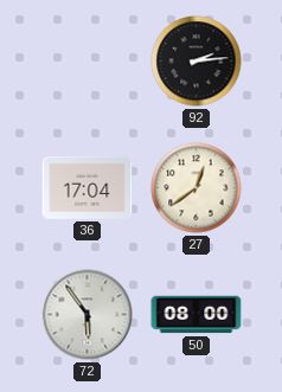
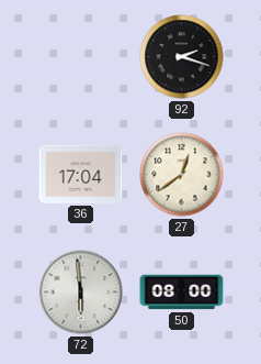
92: 2:14 -> 2:18
72: 5:54 -> 5:59
